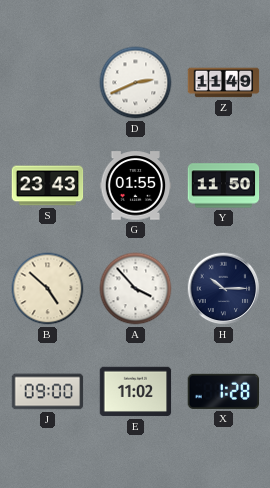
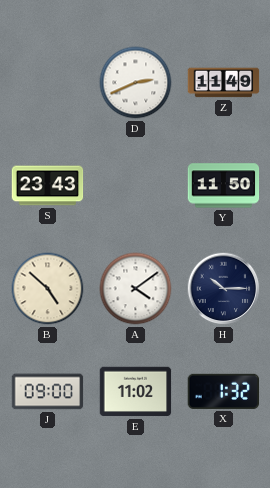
G: 01:55 -> none
A: 3:53 -> 4:09
X: 1:28 -> 1:32
